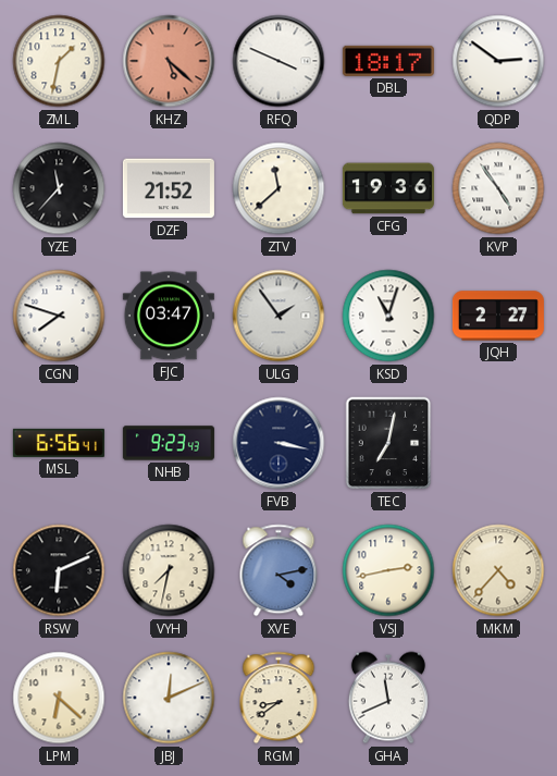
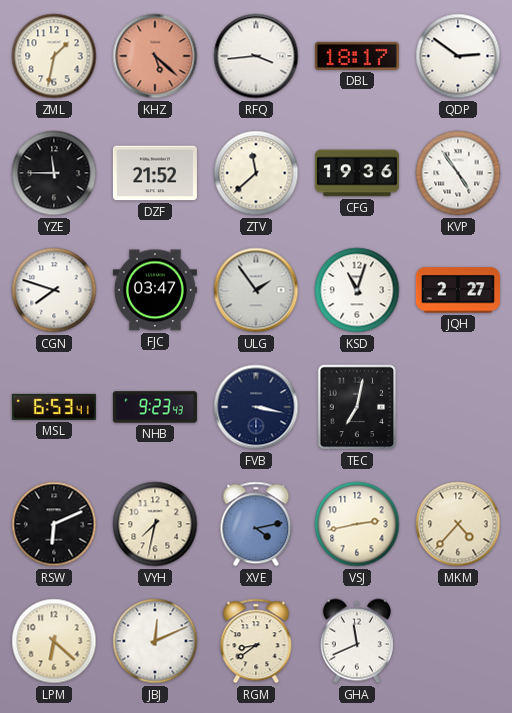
RFQ: 3:49 -> 3:44
YZE: 11:37 -> 11:45
MSL: 6:56 -> 6:53
